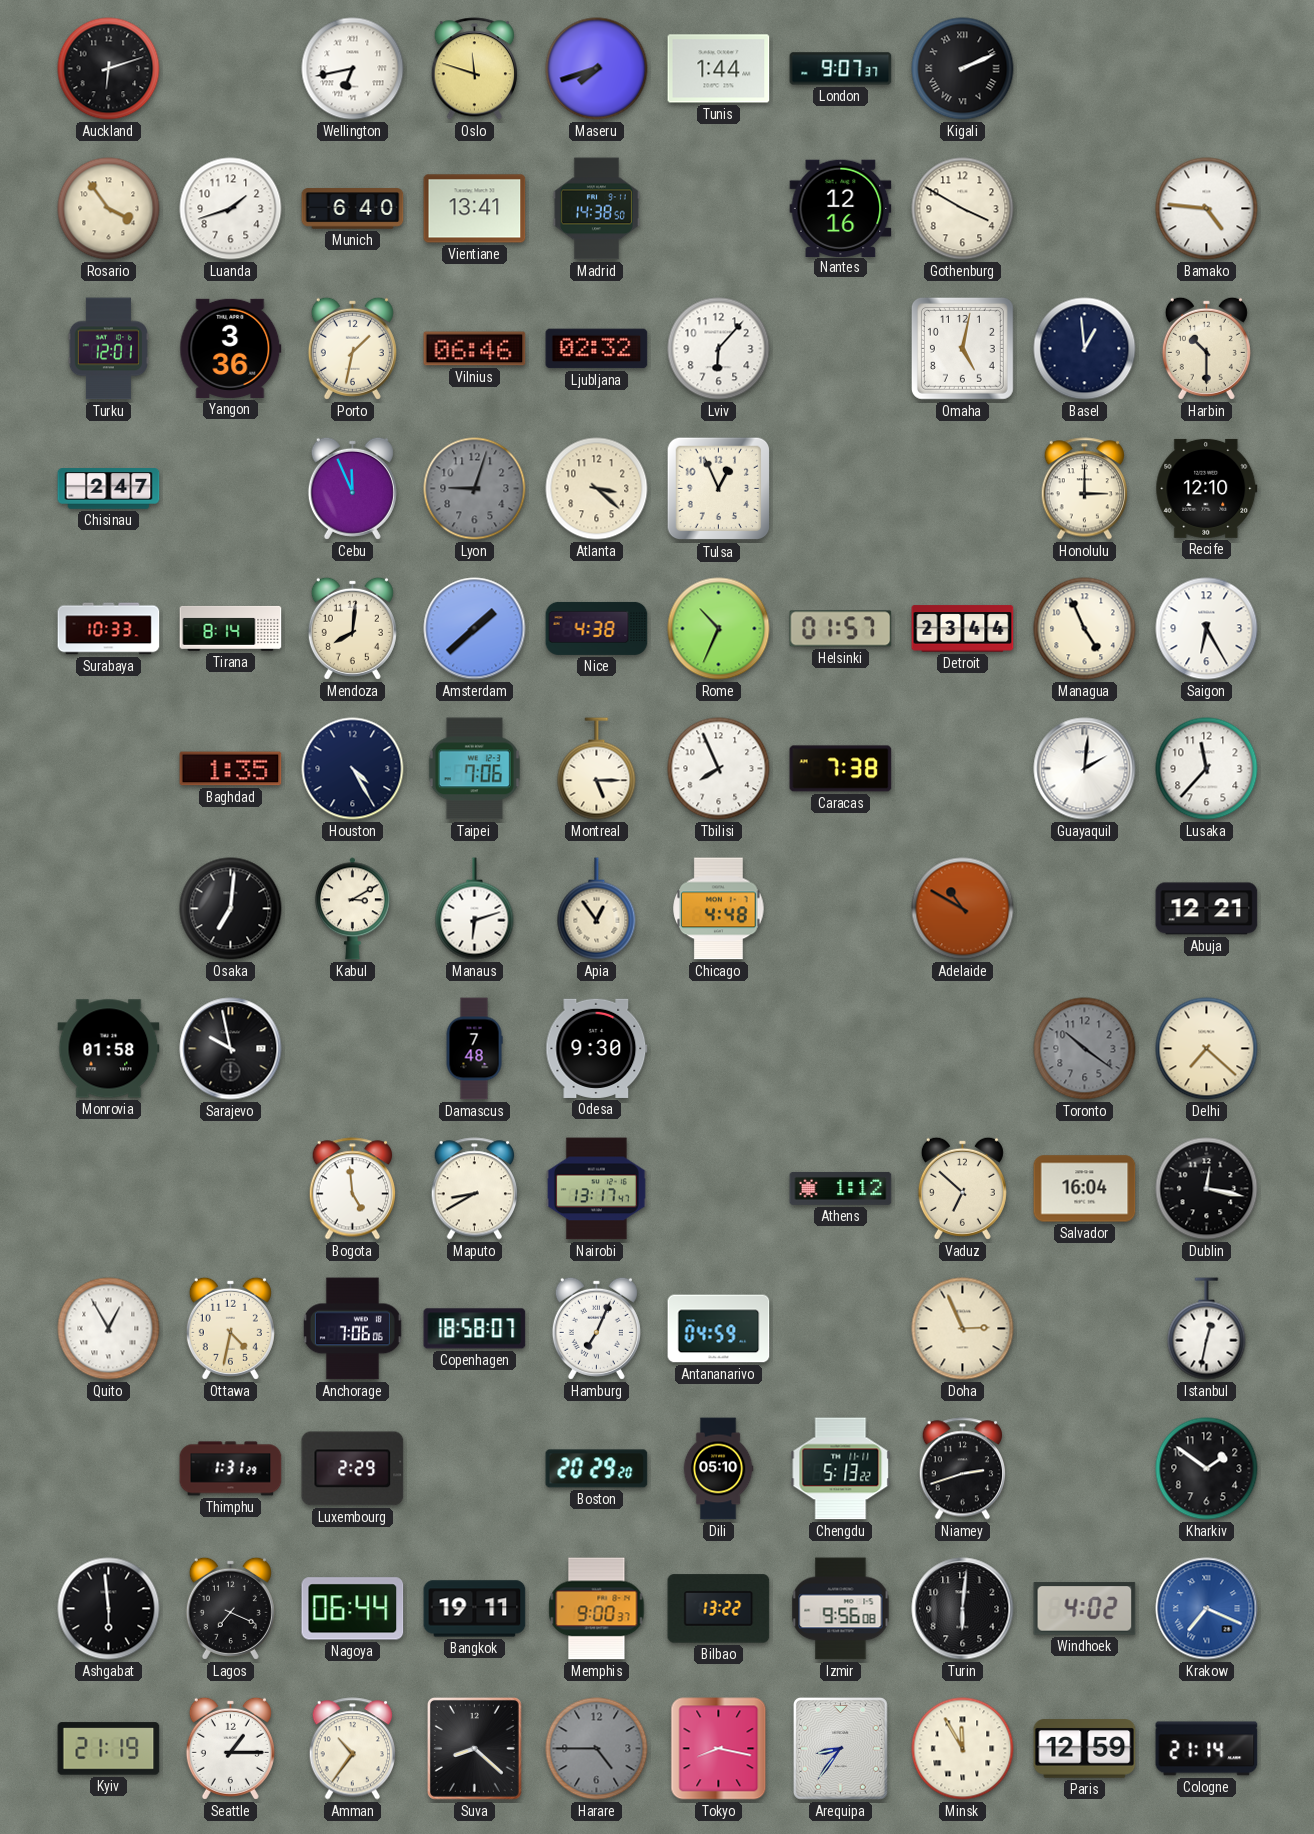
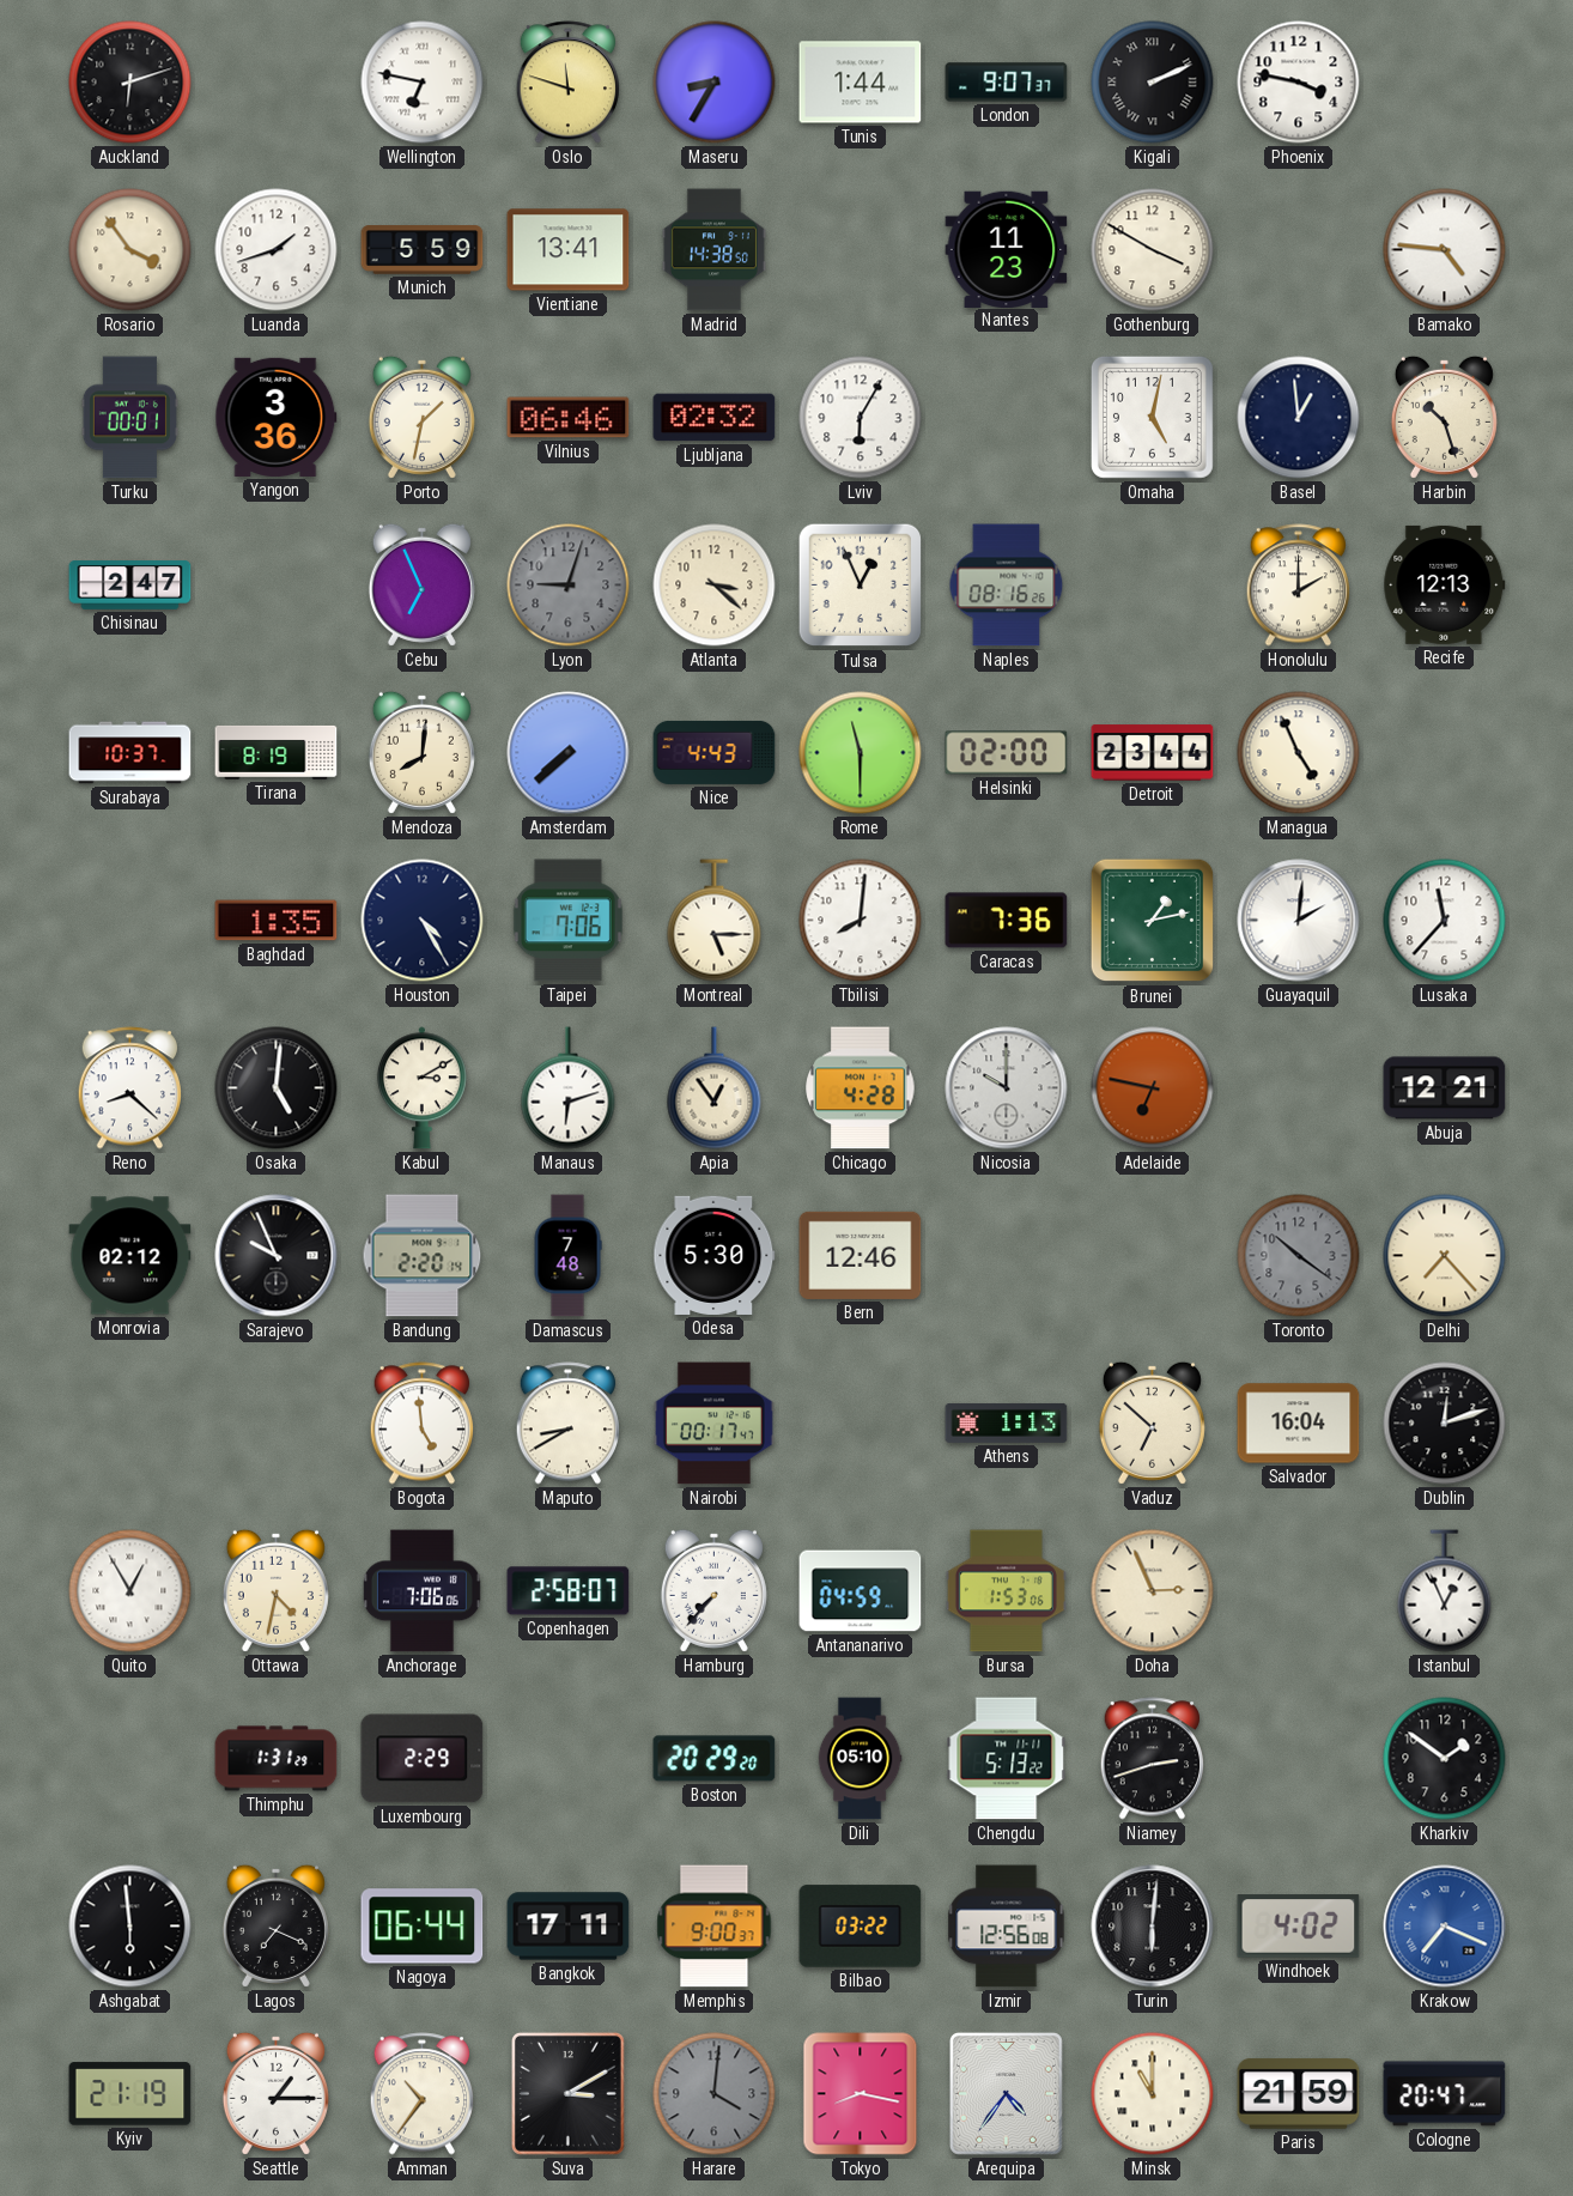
Wellington: 6:43 -> 6:47
Maseru: 7:42 -> 8:35
Phoenix: none -> 3:47
Munich: 6:40 -> 5:59
Nantes: 12:16 -> 11:23
Turku: 12:01 -> 00:01
Lviv: 6:07 -> 6:05
Harbin: 10:30 -> 10:27
Cebu: 11:56 -> 6:56
Naples: none -> 08:16
Honolulu: 3:00 -> 2:00
Recife: 12:10 -> 12:13
Surabaya: 10:33 -> 10:37
Tirana: 8:14 -> 8:19
Amsterdam: 1:38 -> 7:38
Nice: 4:38 -> 4:43
Rome: 10:34 -> 11:30
Helsinki: 01:57 -> 02:00
Saigon: 6:25 -> none
Tbilisi: 7:56 -> 8:01
Caracas: 7:38 -> 7:36
Brunei: none -> 1:13
Reno: none -> 8:22
Osaka: 7:01 -> 5:01
Chicago: 4:48 -> 4:28
Nicosia: none -> 10:00
Adelaide: 10:50 -> 6:47
Monrovia: 01:58 -> 02:12
Sarajevo: 9:58 -> 9:56
Bandung: none -> 2:20
Odesa: 9:30 -> 5:30
Bern: none -> 12:46
Delhi: 7:22 -> 7:23
Nairobi: 13:17 -> 00:17
Athens: 1:12 -> 1:13
Dublin: 12:17 -> 12:12
Copenhagen: 18:58 -> 2:58
Hamburg: 7:04 -> 7:37
Bursa: none -> 1:53
Istanbul: 12:32 -> 12:56
Bangkok: 19:11 -> 17:11
Bilbao: 13:22 -> 03:22
Izmir: 9:56 -> 12:56
Suva: 8:22 -> 3:10
Harare: 4:45 -> 4:01
Arequipa: 8:36 -> 4:36
Minsk: 11:55 -> 11:00
Paris: 12:59 -> 21:59
Cologne: 21:14 -> 20:47
